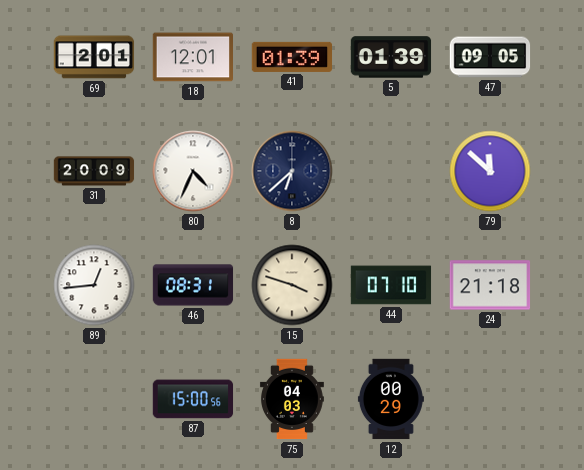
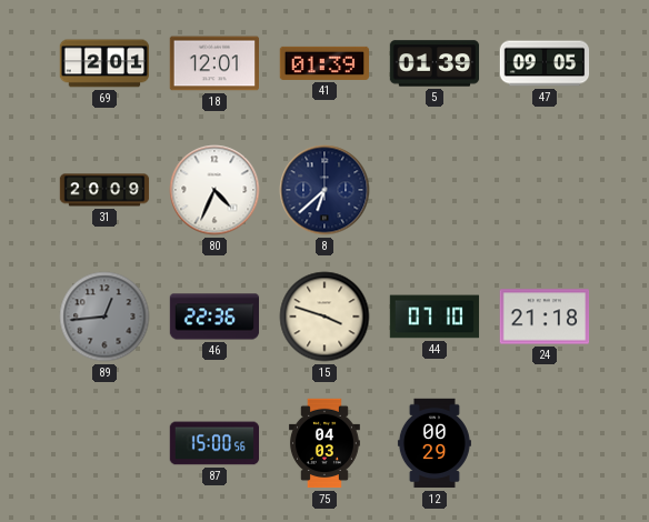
79: 11:52 -> none
89 dial: white -> grey
46: 08:31 -> 22:36
